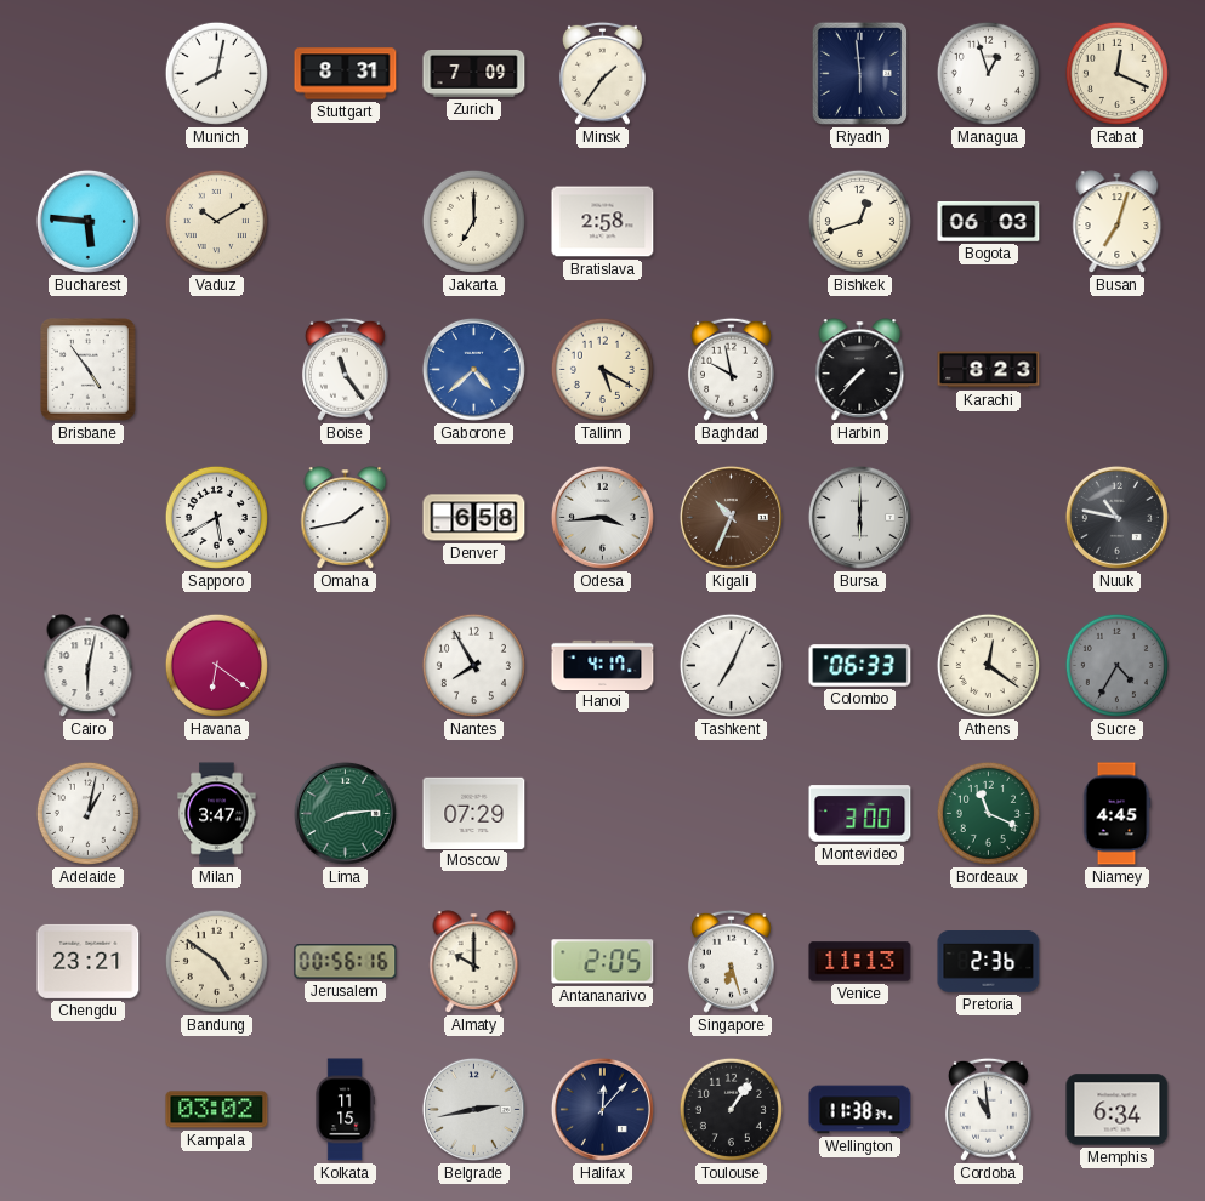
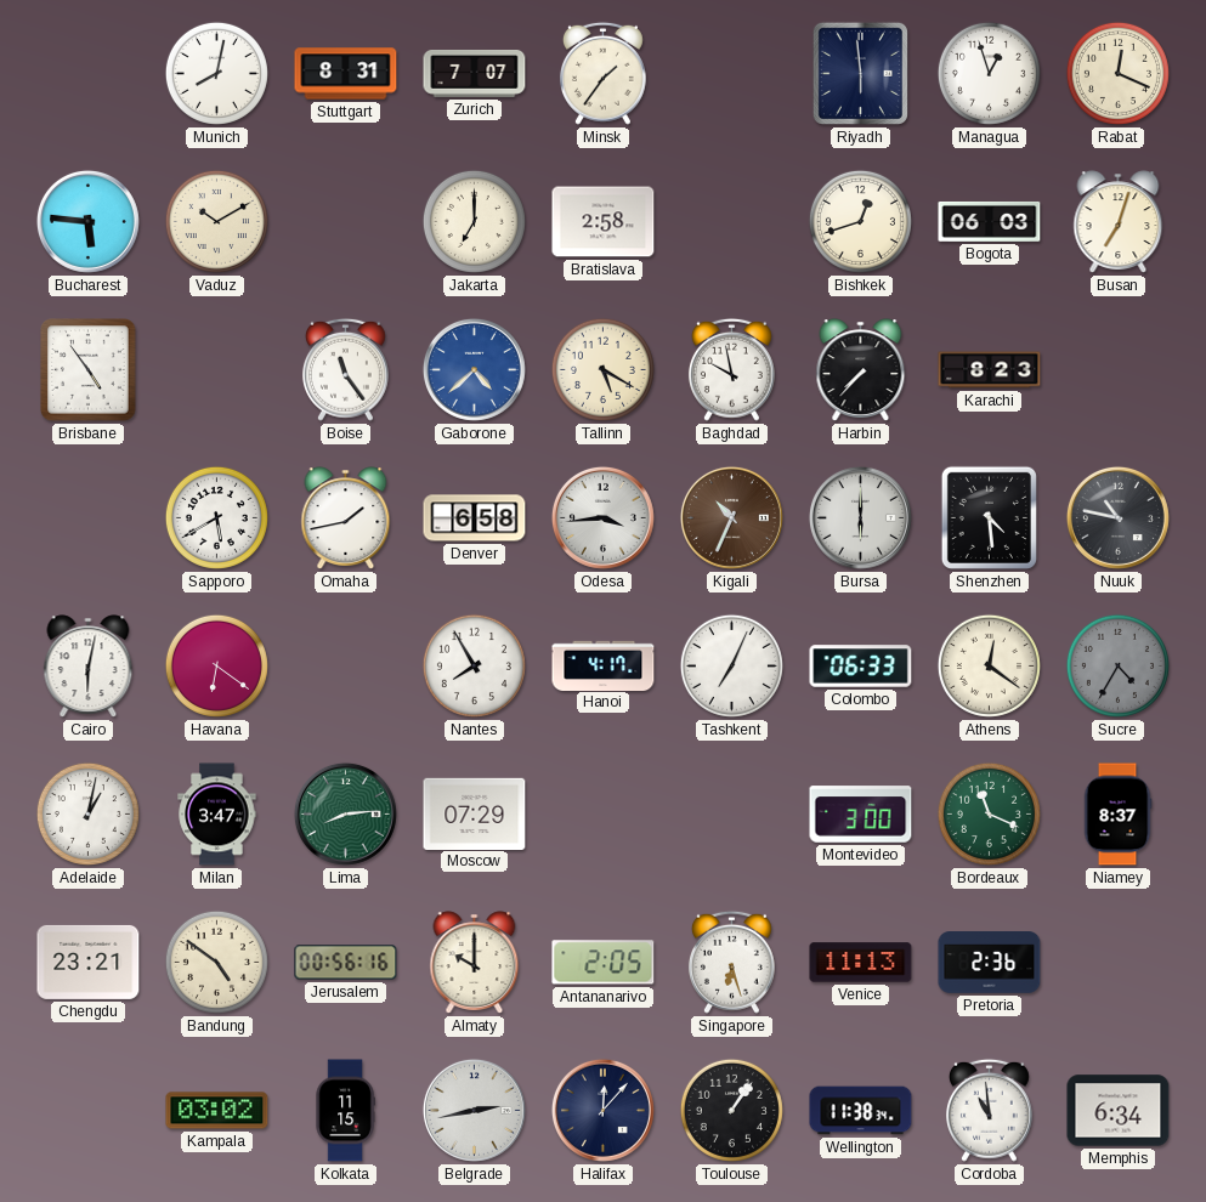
Zurich: 7:09 -> 7:07
Shenzhen: none -> 4:29
Niamey: 4:45 -> 8:37
